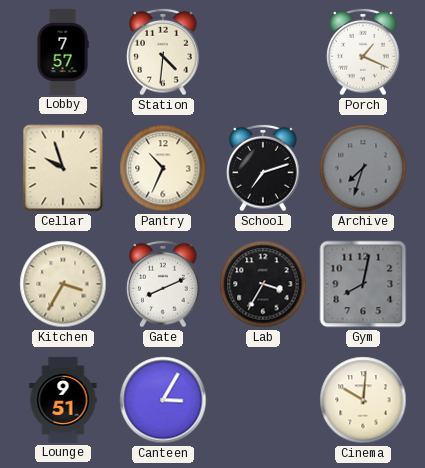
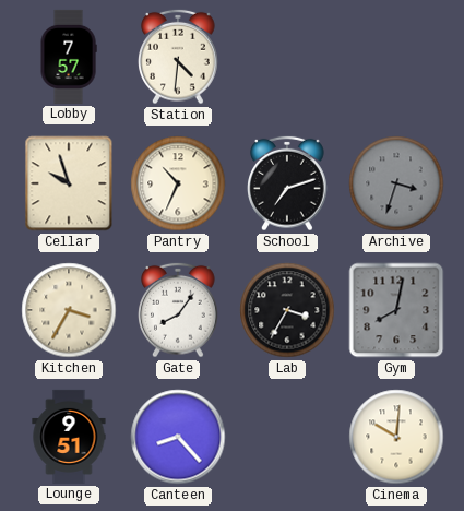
Porch: 1:19 -> none
Archive: 7:33 -> 3:33
Gate: 8:11 -> 8:06
Canteen: 3:05 -> 8:23
